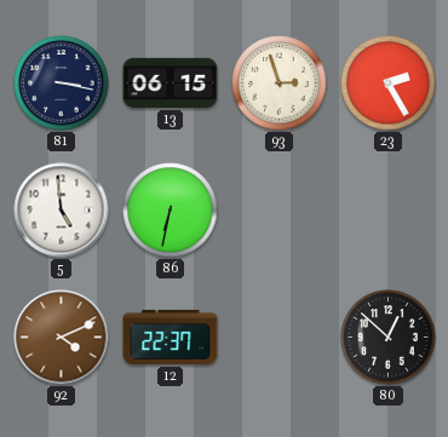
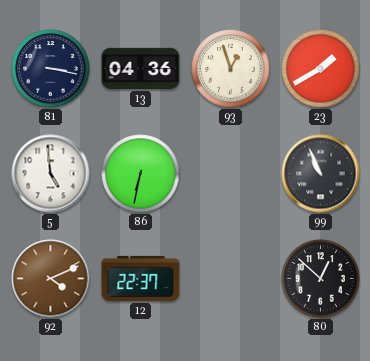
13: 06:15 -> 04:36
93: 2:57 -> 12:57
23: 2:25 -> 1:40
99: none -> 10:56
